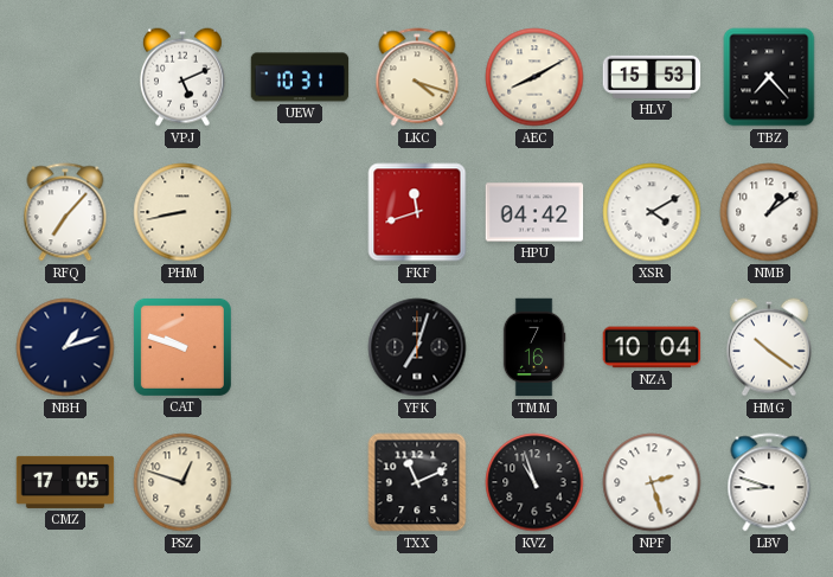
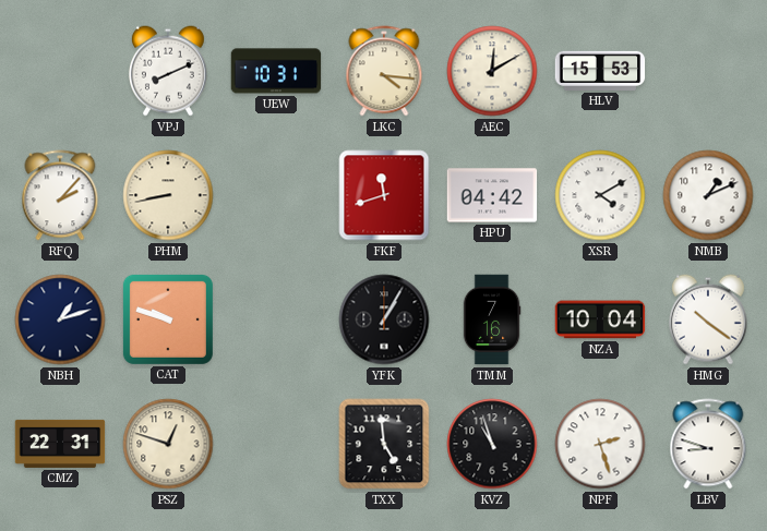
VPJ: 5:11 -> 8:11
LKC: 4:18 -> 4:16
AEC: 8:10 -> 12:10
TBZ: 7:23 -> none
RFQ: 7:07 -> 2:07
NMB: 1:09 -> 1:11
YFK: 7:03 -> 1:05
CMZ: 17:05 -> 22:31
TXX: 11:11 -> 4:59
